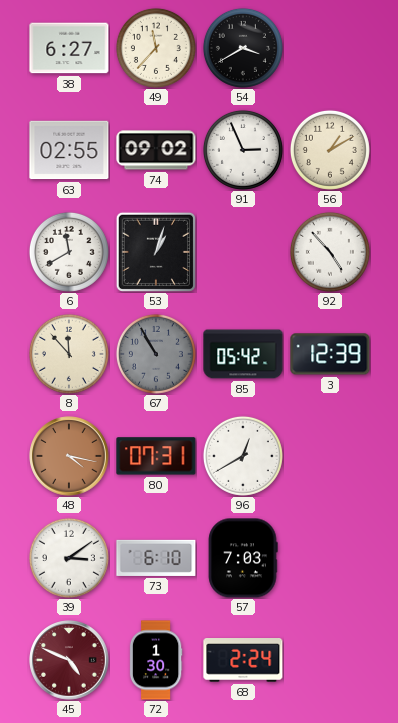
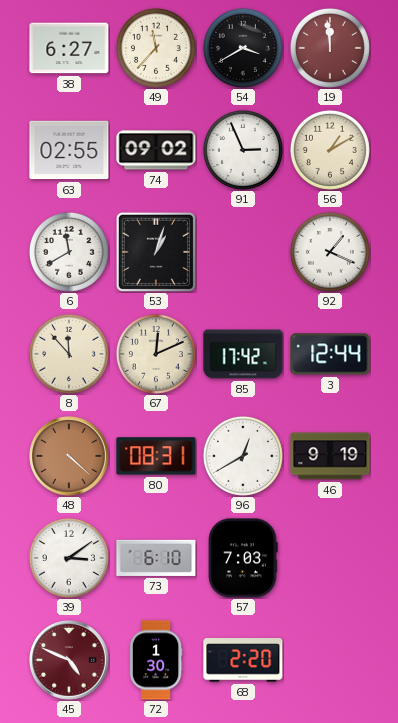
19: none -> 11:59
92: 4:53 -> 1:19
67: 10:55 -> 12:11
67 dial: grey -> cream
85: 05:42 -> 17:42
3: 12:39 -> 12:44
48: 4:17 -> 4:22
80: 07:31 -> 08:31
46: none -> 9:19
68: 2:24 -> 2:20
